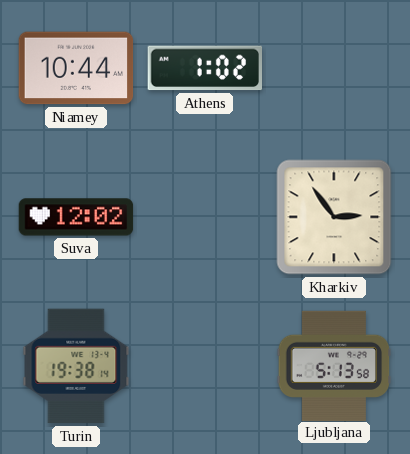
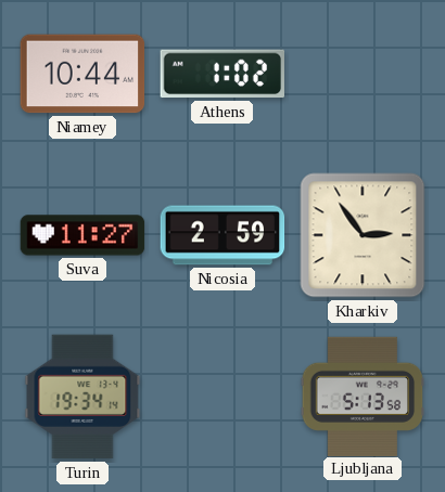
Suva: 12:02 -> 11:27
Nicosia: none -> 2:59
Turin: 19:38 -> 19:34
